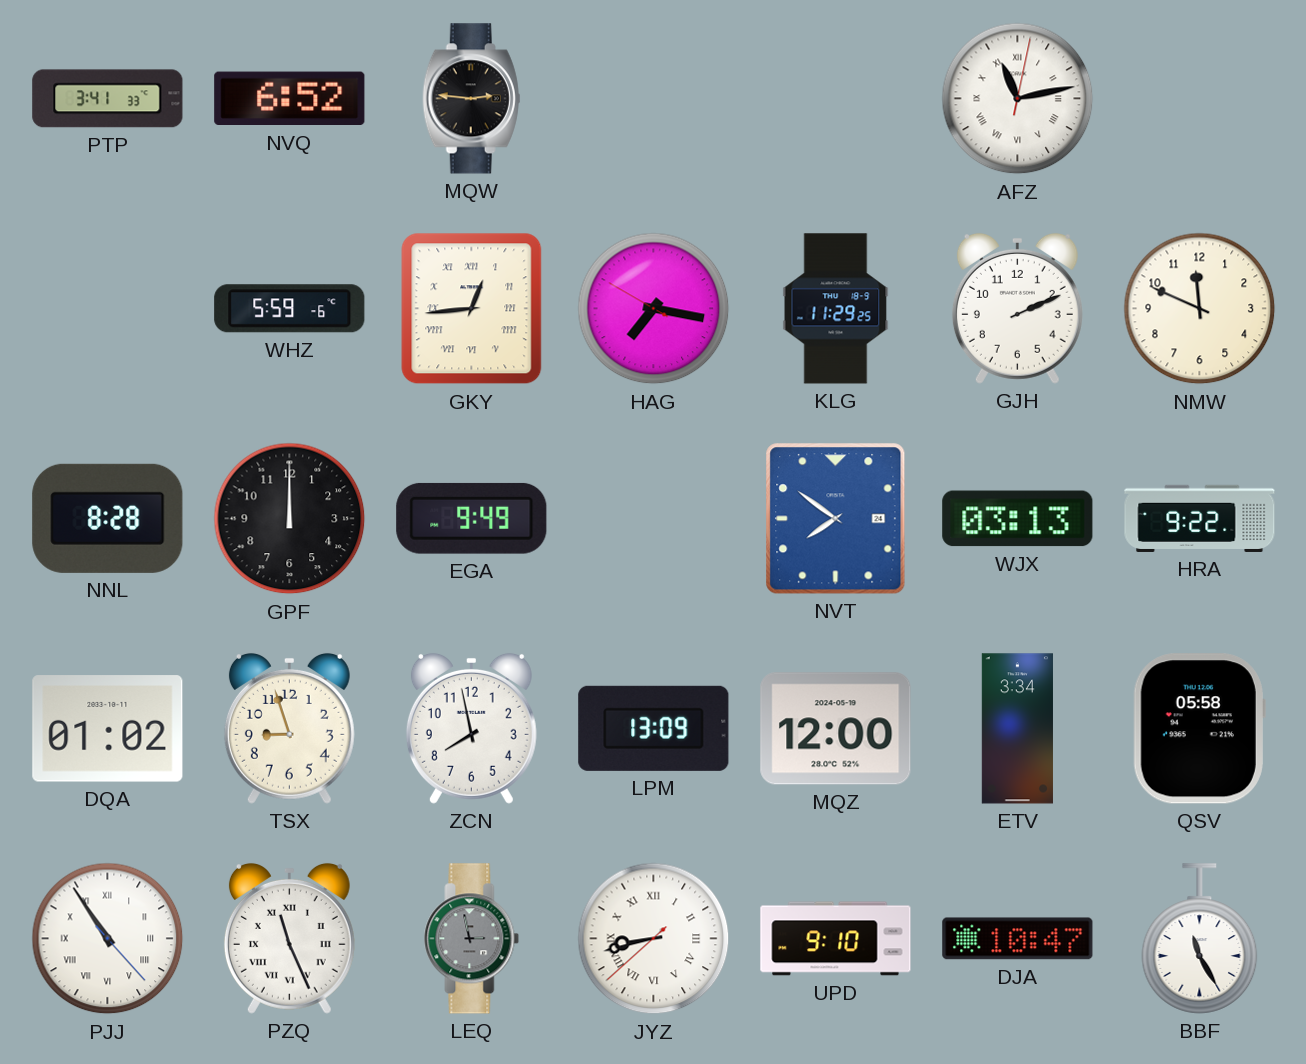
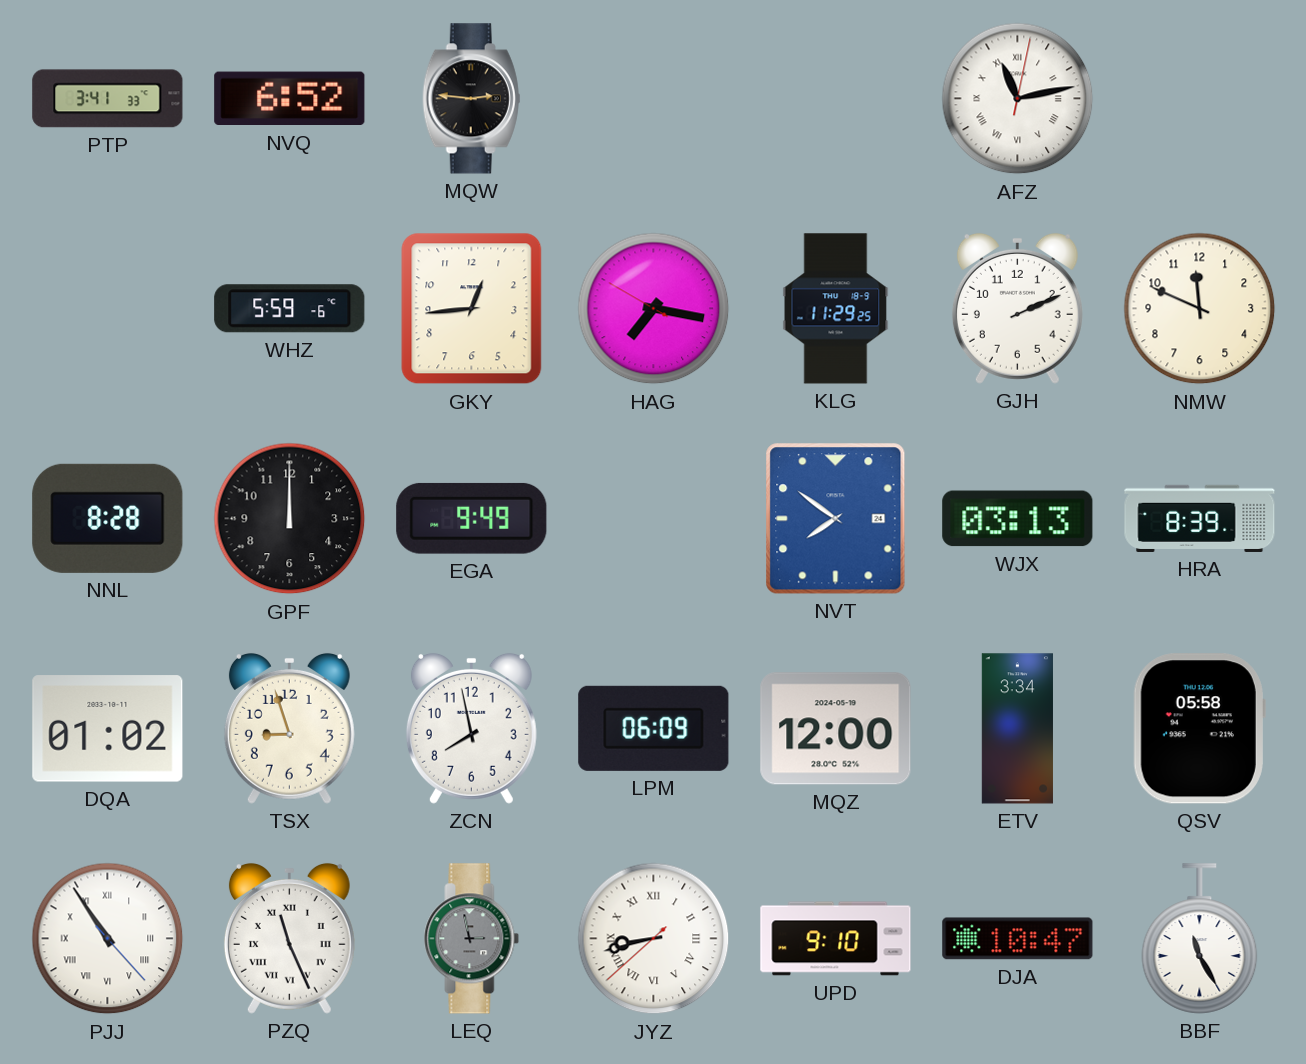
GKY numerals: Roman -> Arabic
HRA: 9:22 -> 8:39
LPM: 13:09 -> 06:09
